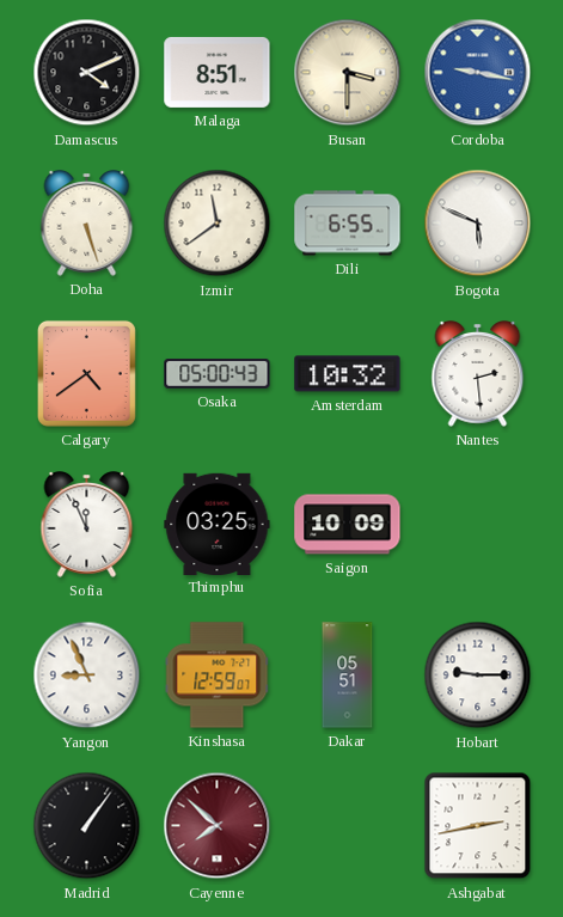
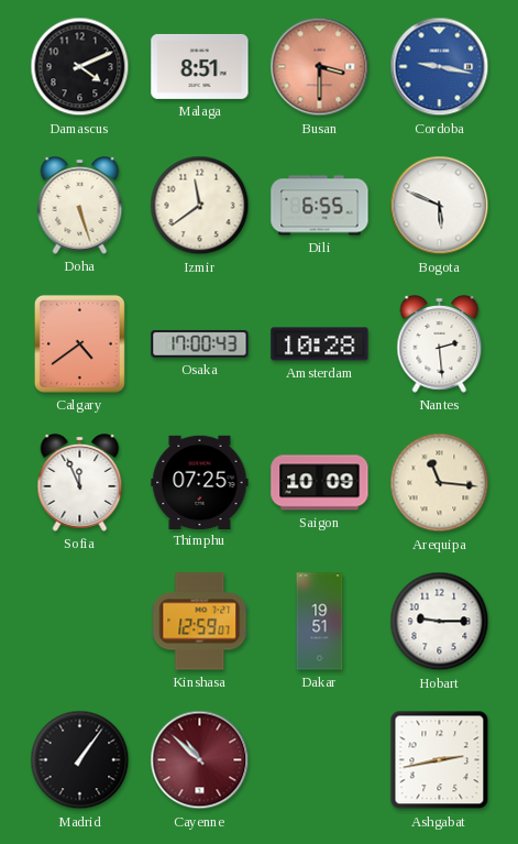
Busan dial: cream -> salmon
Osaka: 05:00 -> 17:00
Amsterdam: 10:32 -> 10:28
Thimphu: 03:25 -> 07:25
Arequipa: none -> 11:16
Yangon: 8:56 -> none
Dakar: 05:51 -> 19:51
Cayenne: 7:52 -> 10:52
